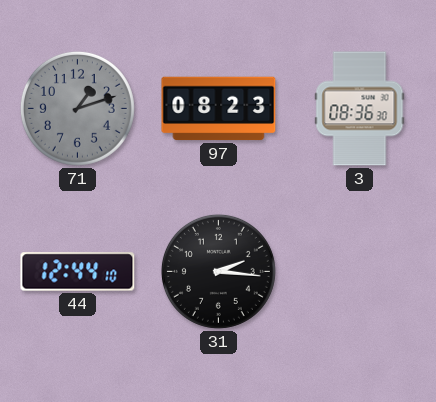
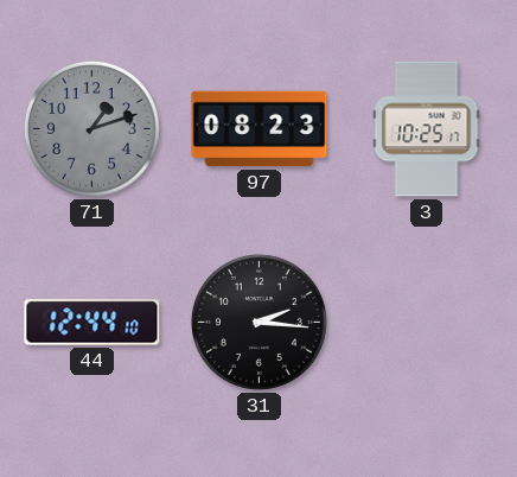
3: 08:36 -> 10:25
